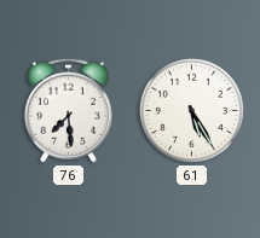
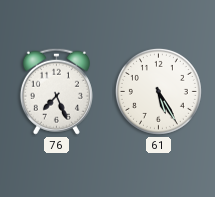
76: 7:29 -> 7:26
